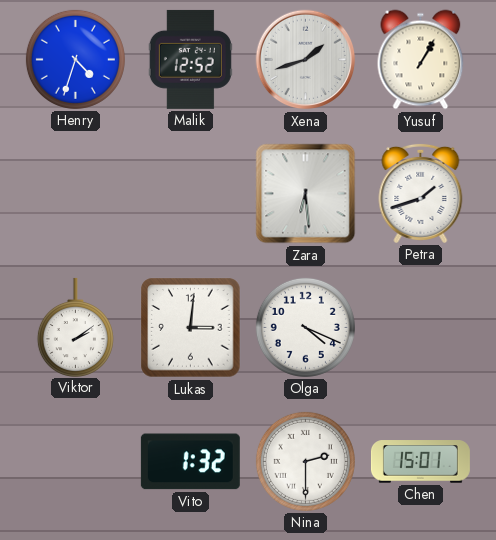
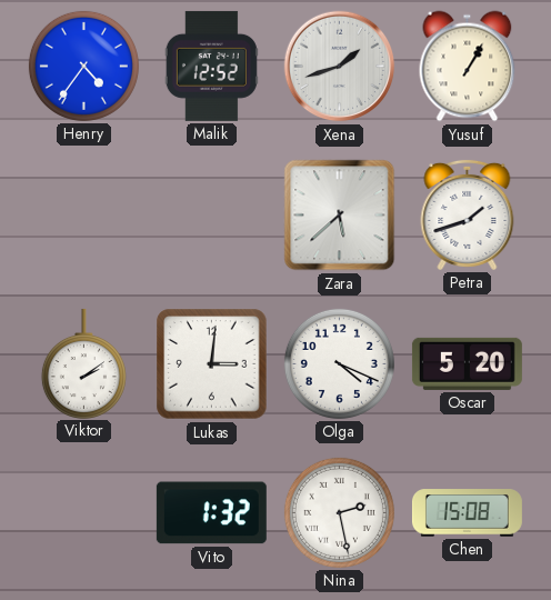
Henry: 4:33 -> 4:36
Zara: 6:29 -> 5:38
Oscar: none -> 5:20
Nina: 2:30 -> 2:28
Chen: 15:01 -> 15:08
